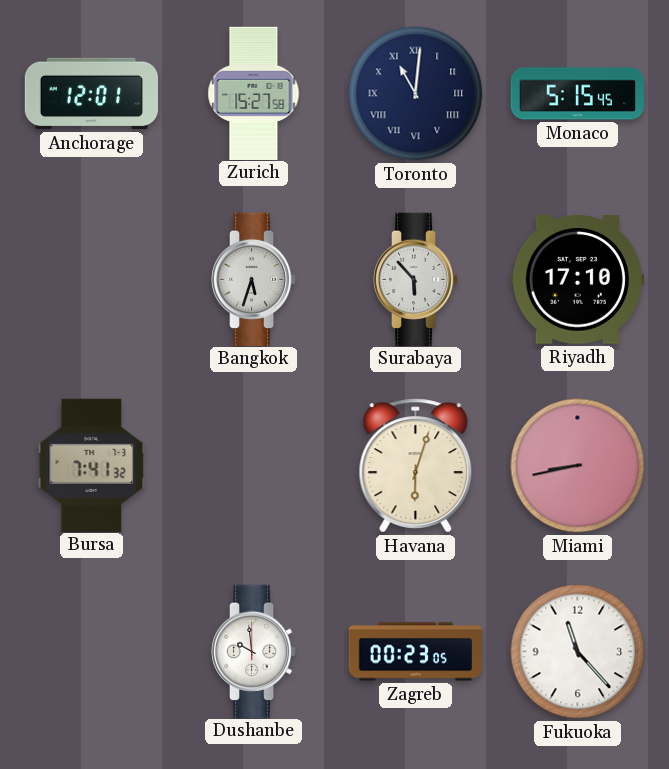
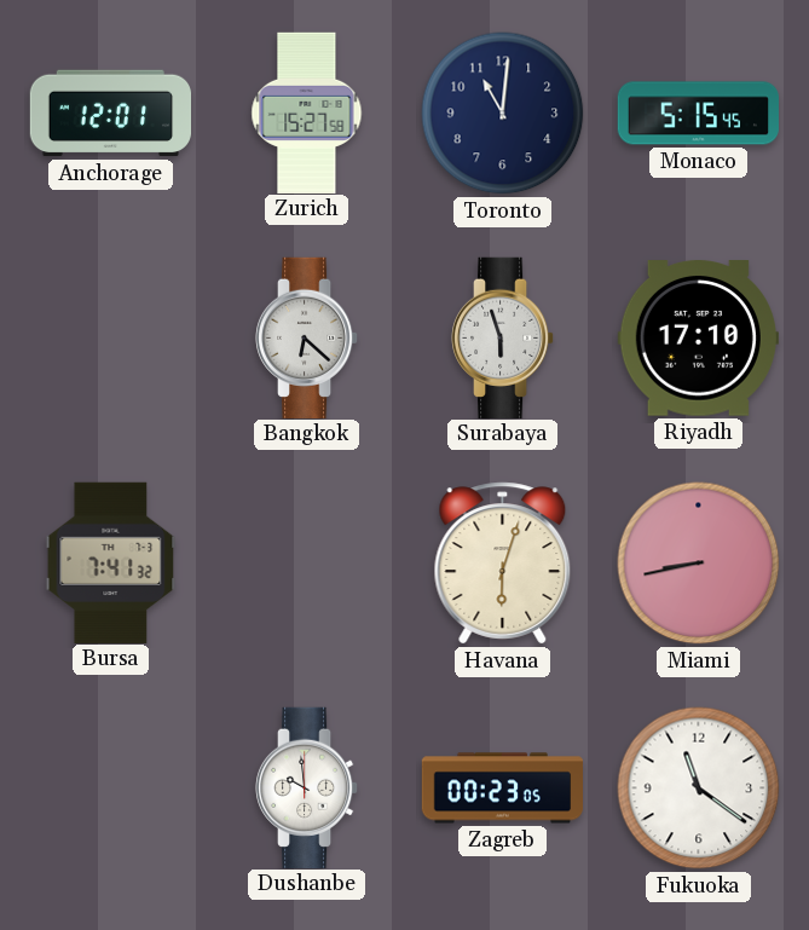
Toronto numerals: Roman -> Arabic
Bangkok: 5:33 -> 6:22
Surabaya: 5:53 -> 5:57
Fukuoka: 11:23 -> 11:21
